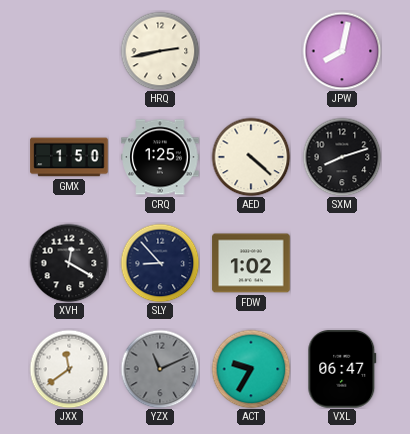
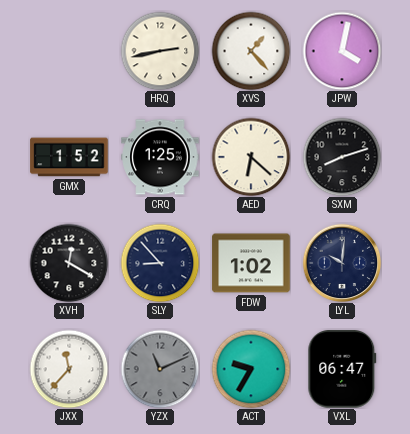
XVS: none -> 1:23
JPW: 8:02 -> 4:02
GMX: 1:50 -> 1:52
AED: 4:22 -> 6:22
LYL: none -> 10:01
JXX: 11:39 -> 11:37
